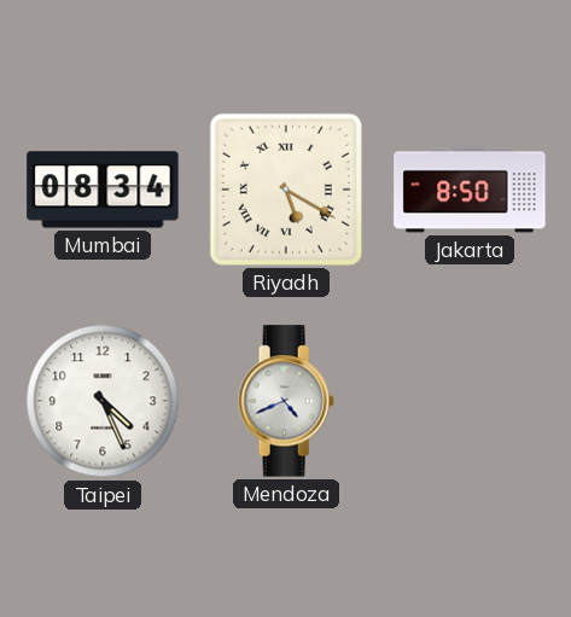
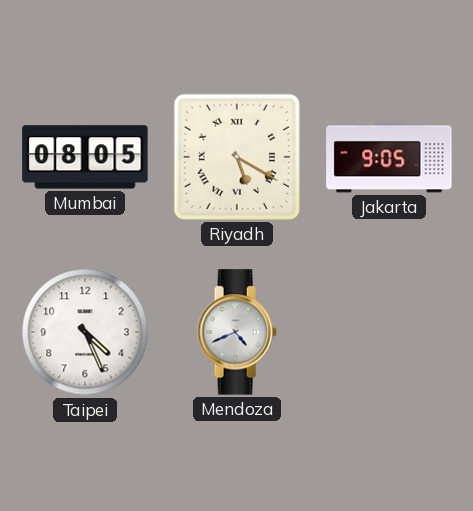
Mumbai: 08:34 -> 08:05
Jakarta: 8:50 -> 9:05
